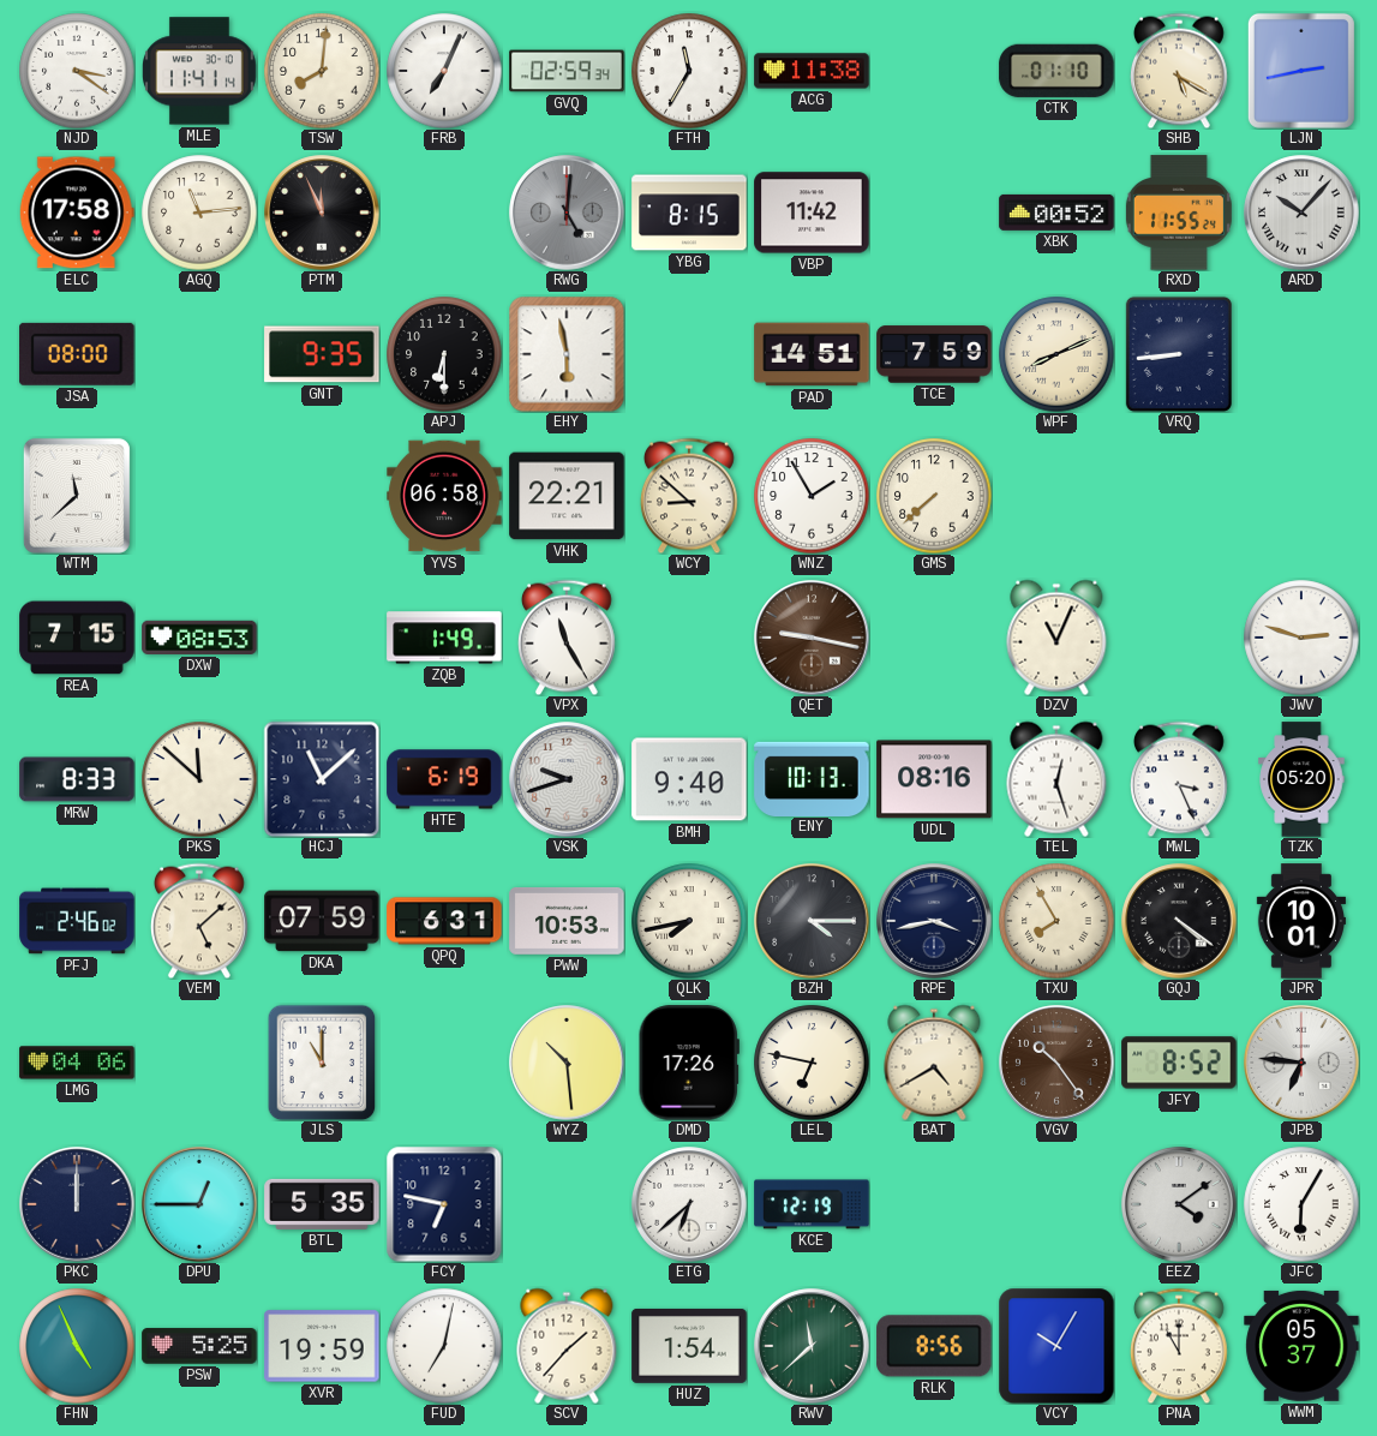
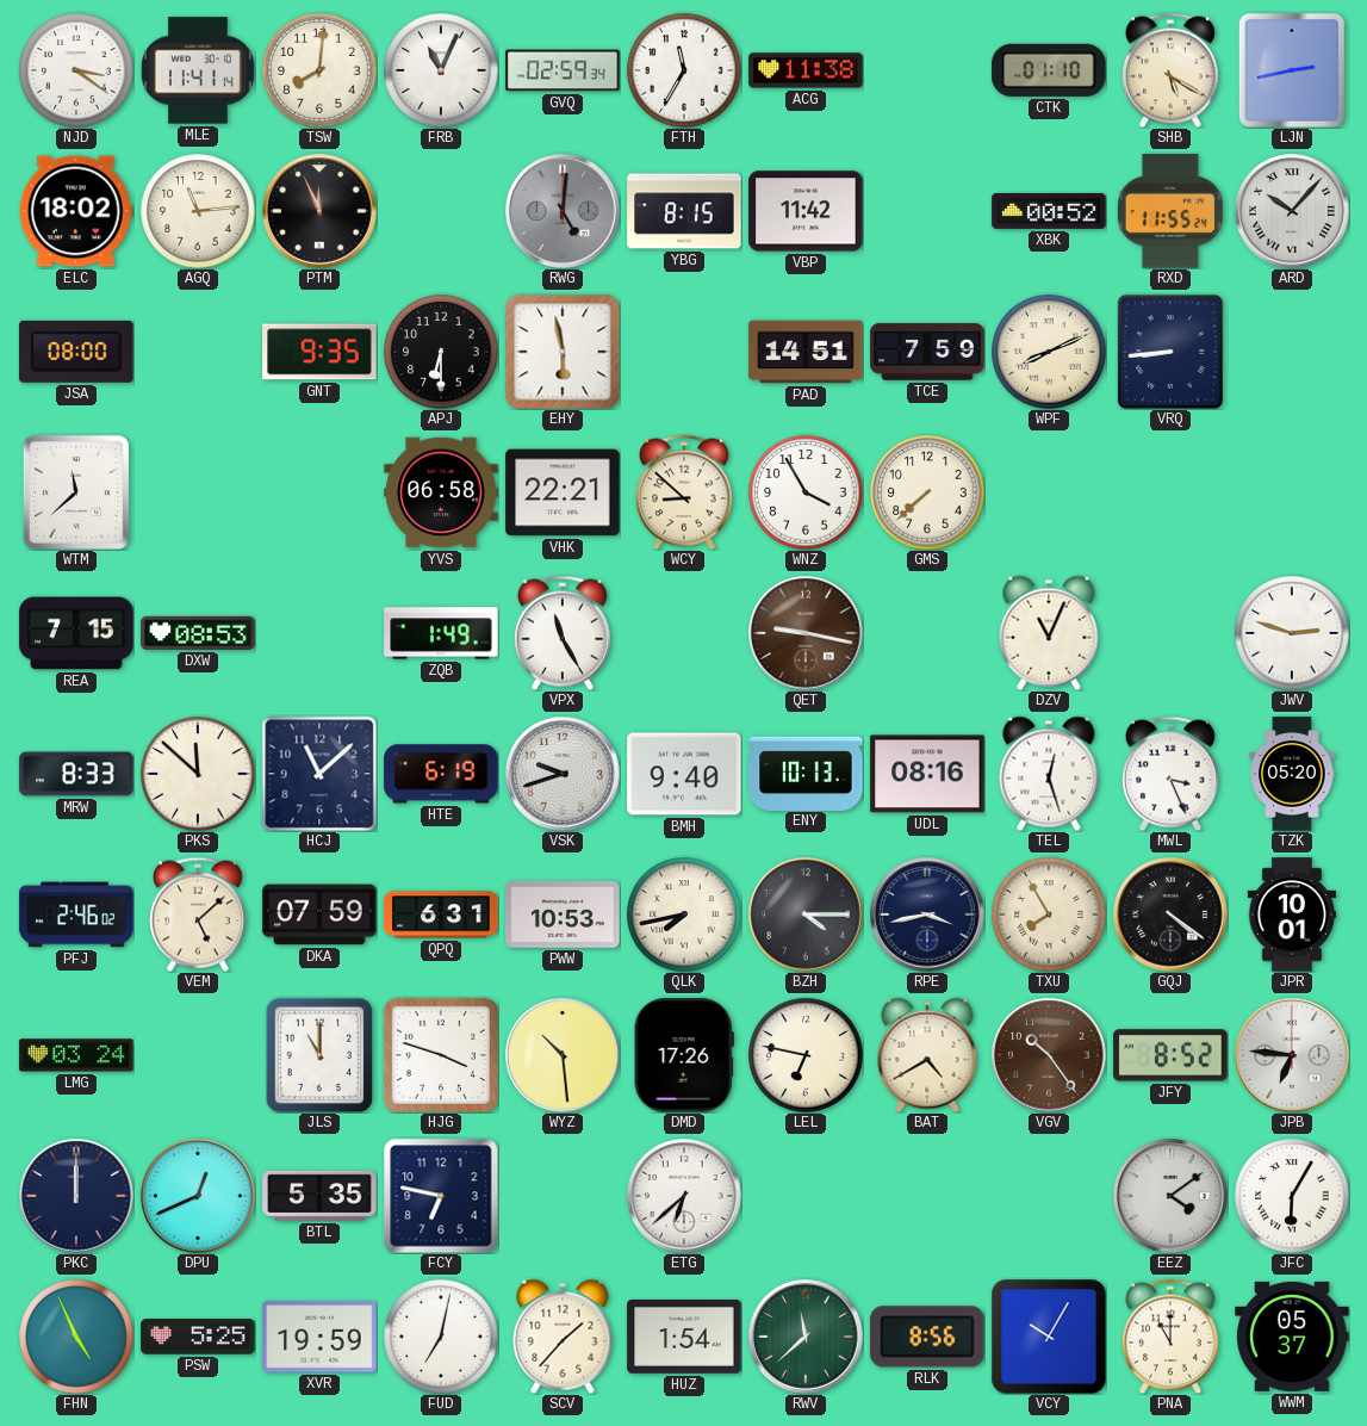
FRB: 7:04 -> 11:04
ELC: 17:58 -> 18:02
WNZ: 1:55 -> 3:55
LMG: 04:06 -> 03:24
HJG: none -> 3:48
DPU: 12:45 -> 12:41
KCE: 12:19 -> none
